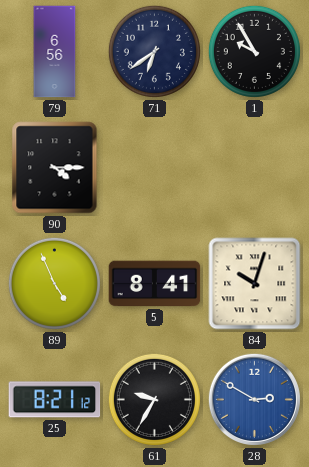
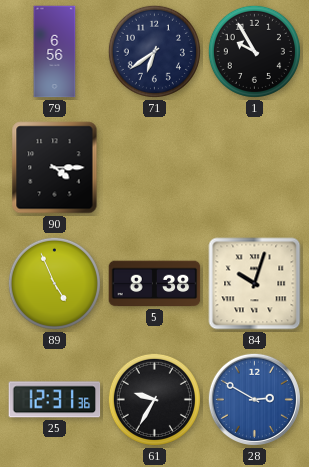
5: 8:41 -> 8:38
25: 8:21 -> 12:31
